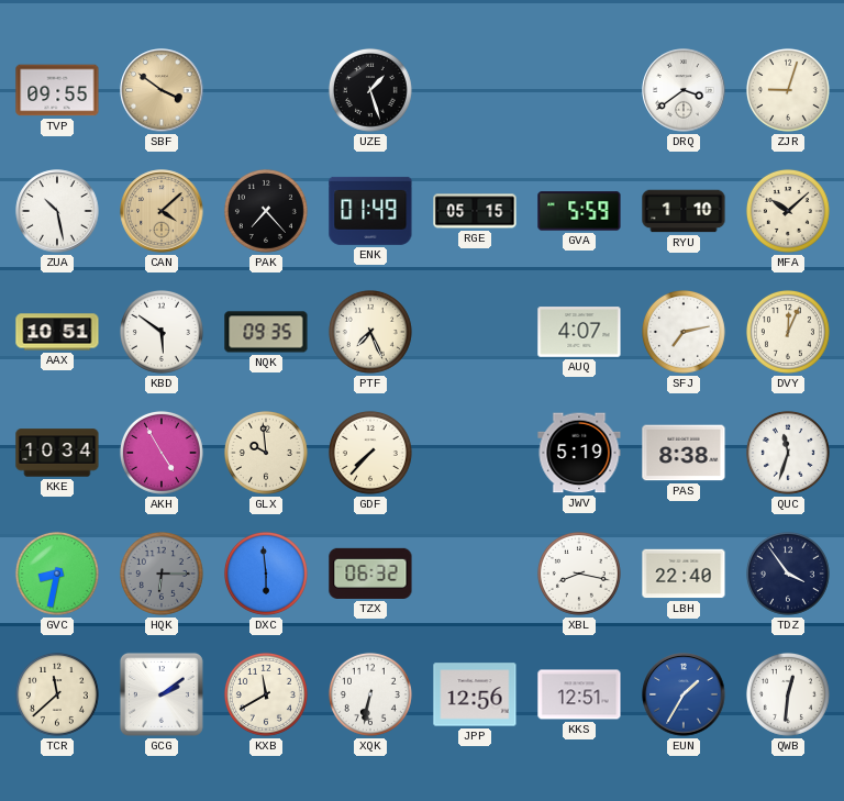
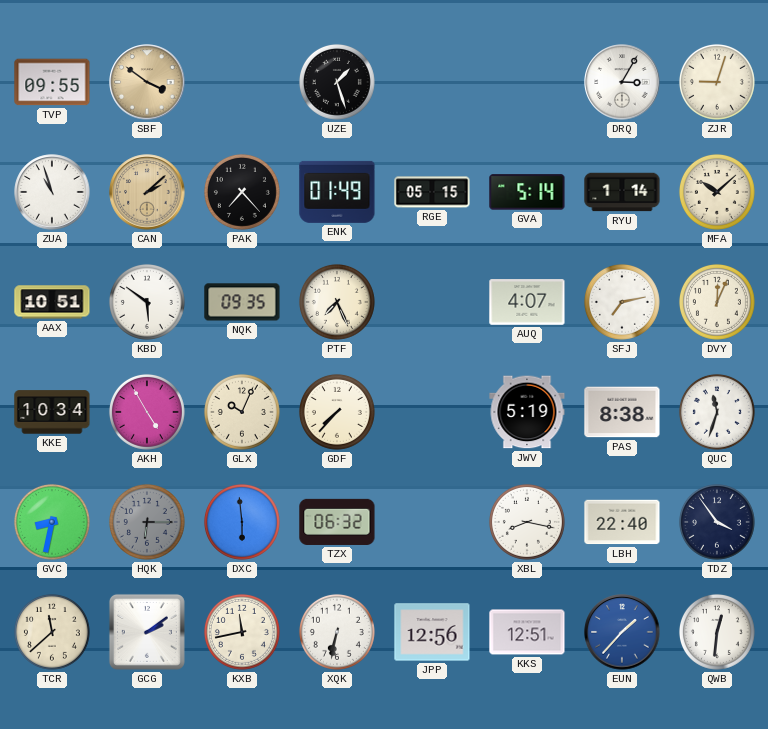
DRQ: 3:39 -> 3:05
ZUA: 10:28 -> 10:57
CAN: 4:08 -> 2:08
GVA: 5:59 -> 5:14
RYU: 1:10 -> 1:14
GLX: 9:59 -> 10:04
KXB: 11:40 -> 11:43
EUN: 1:35 -> 1:37
